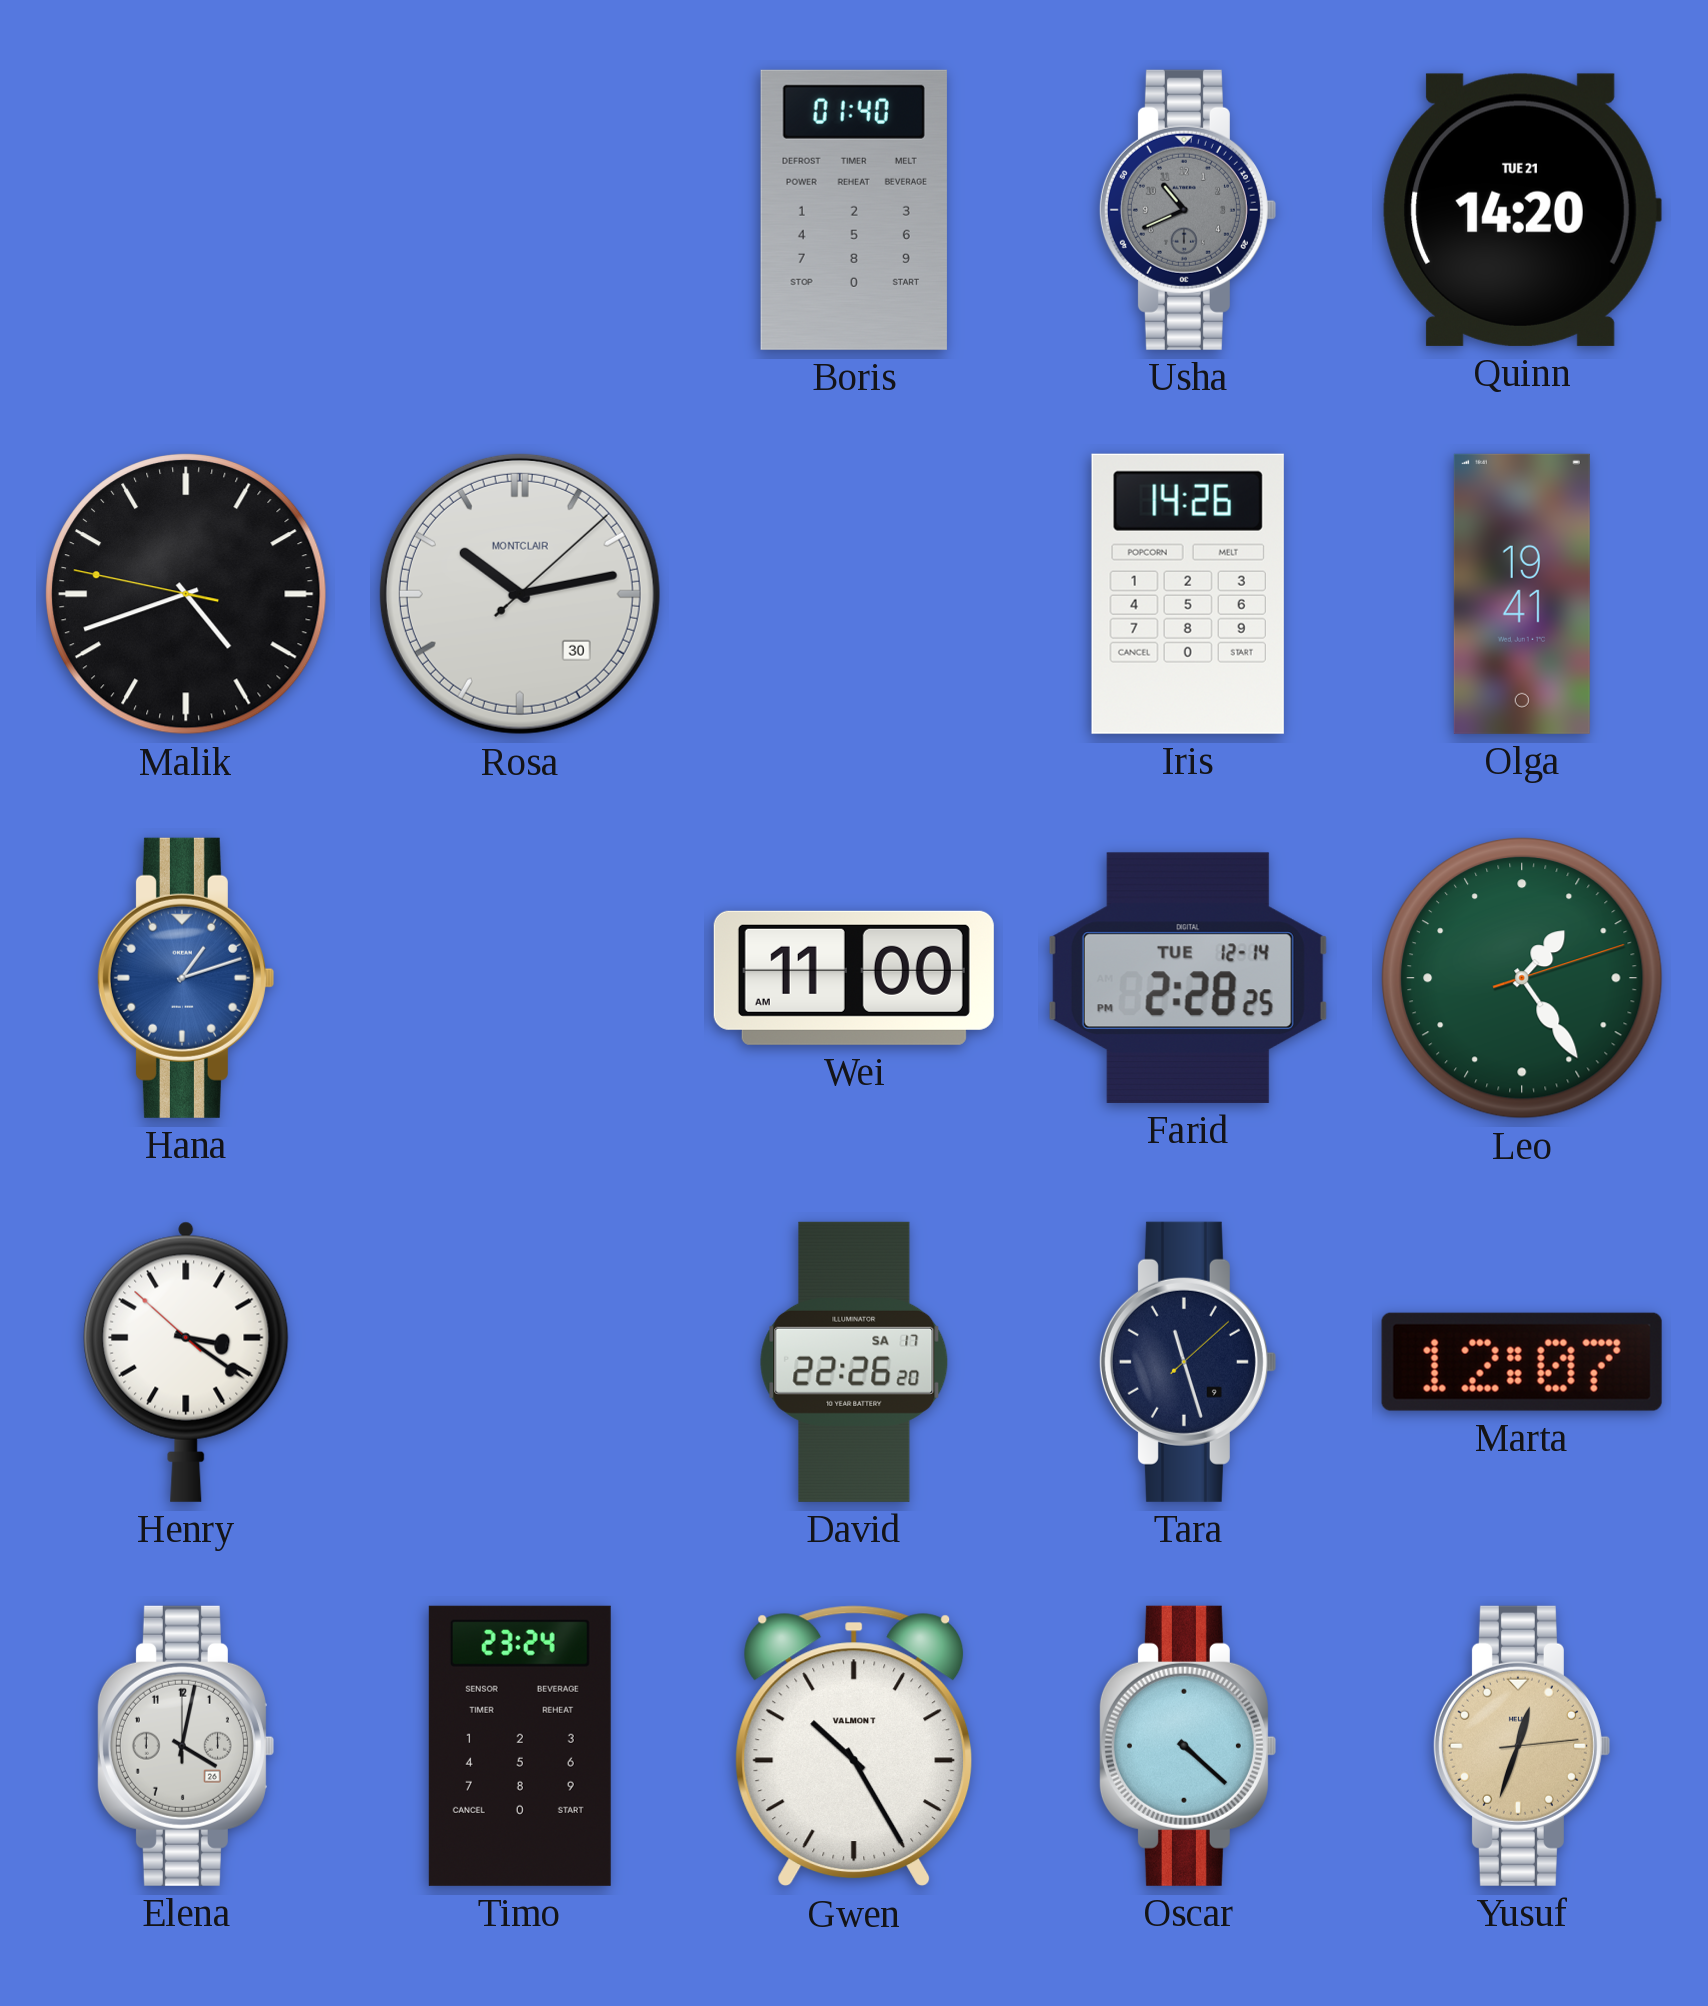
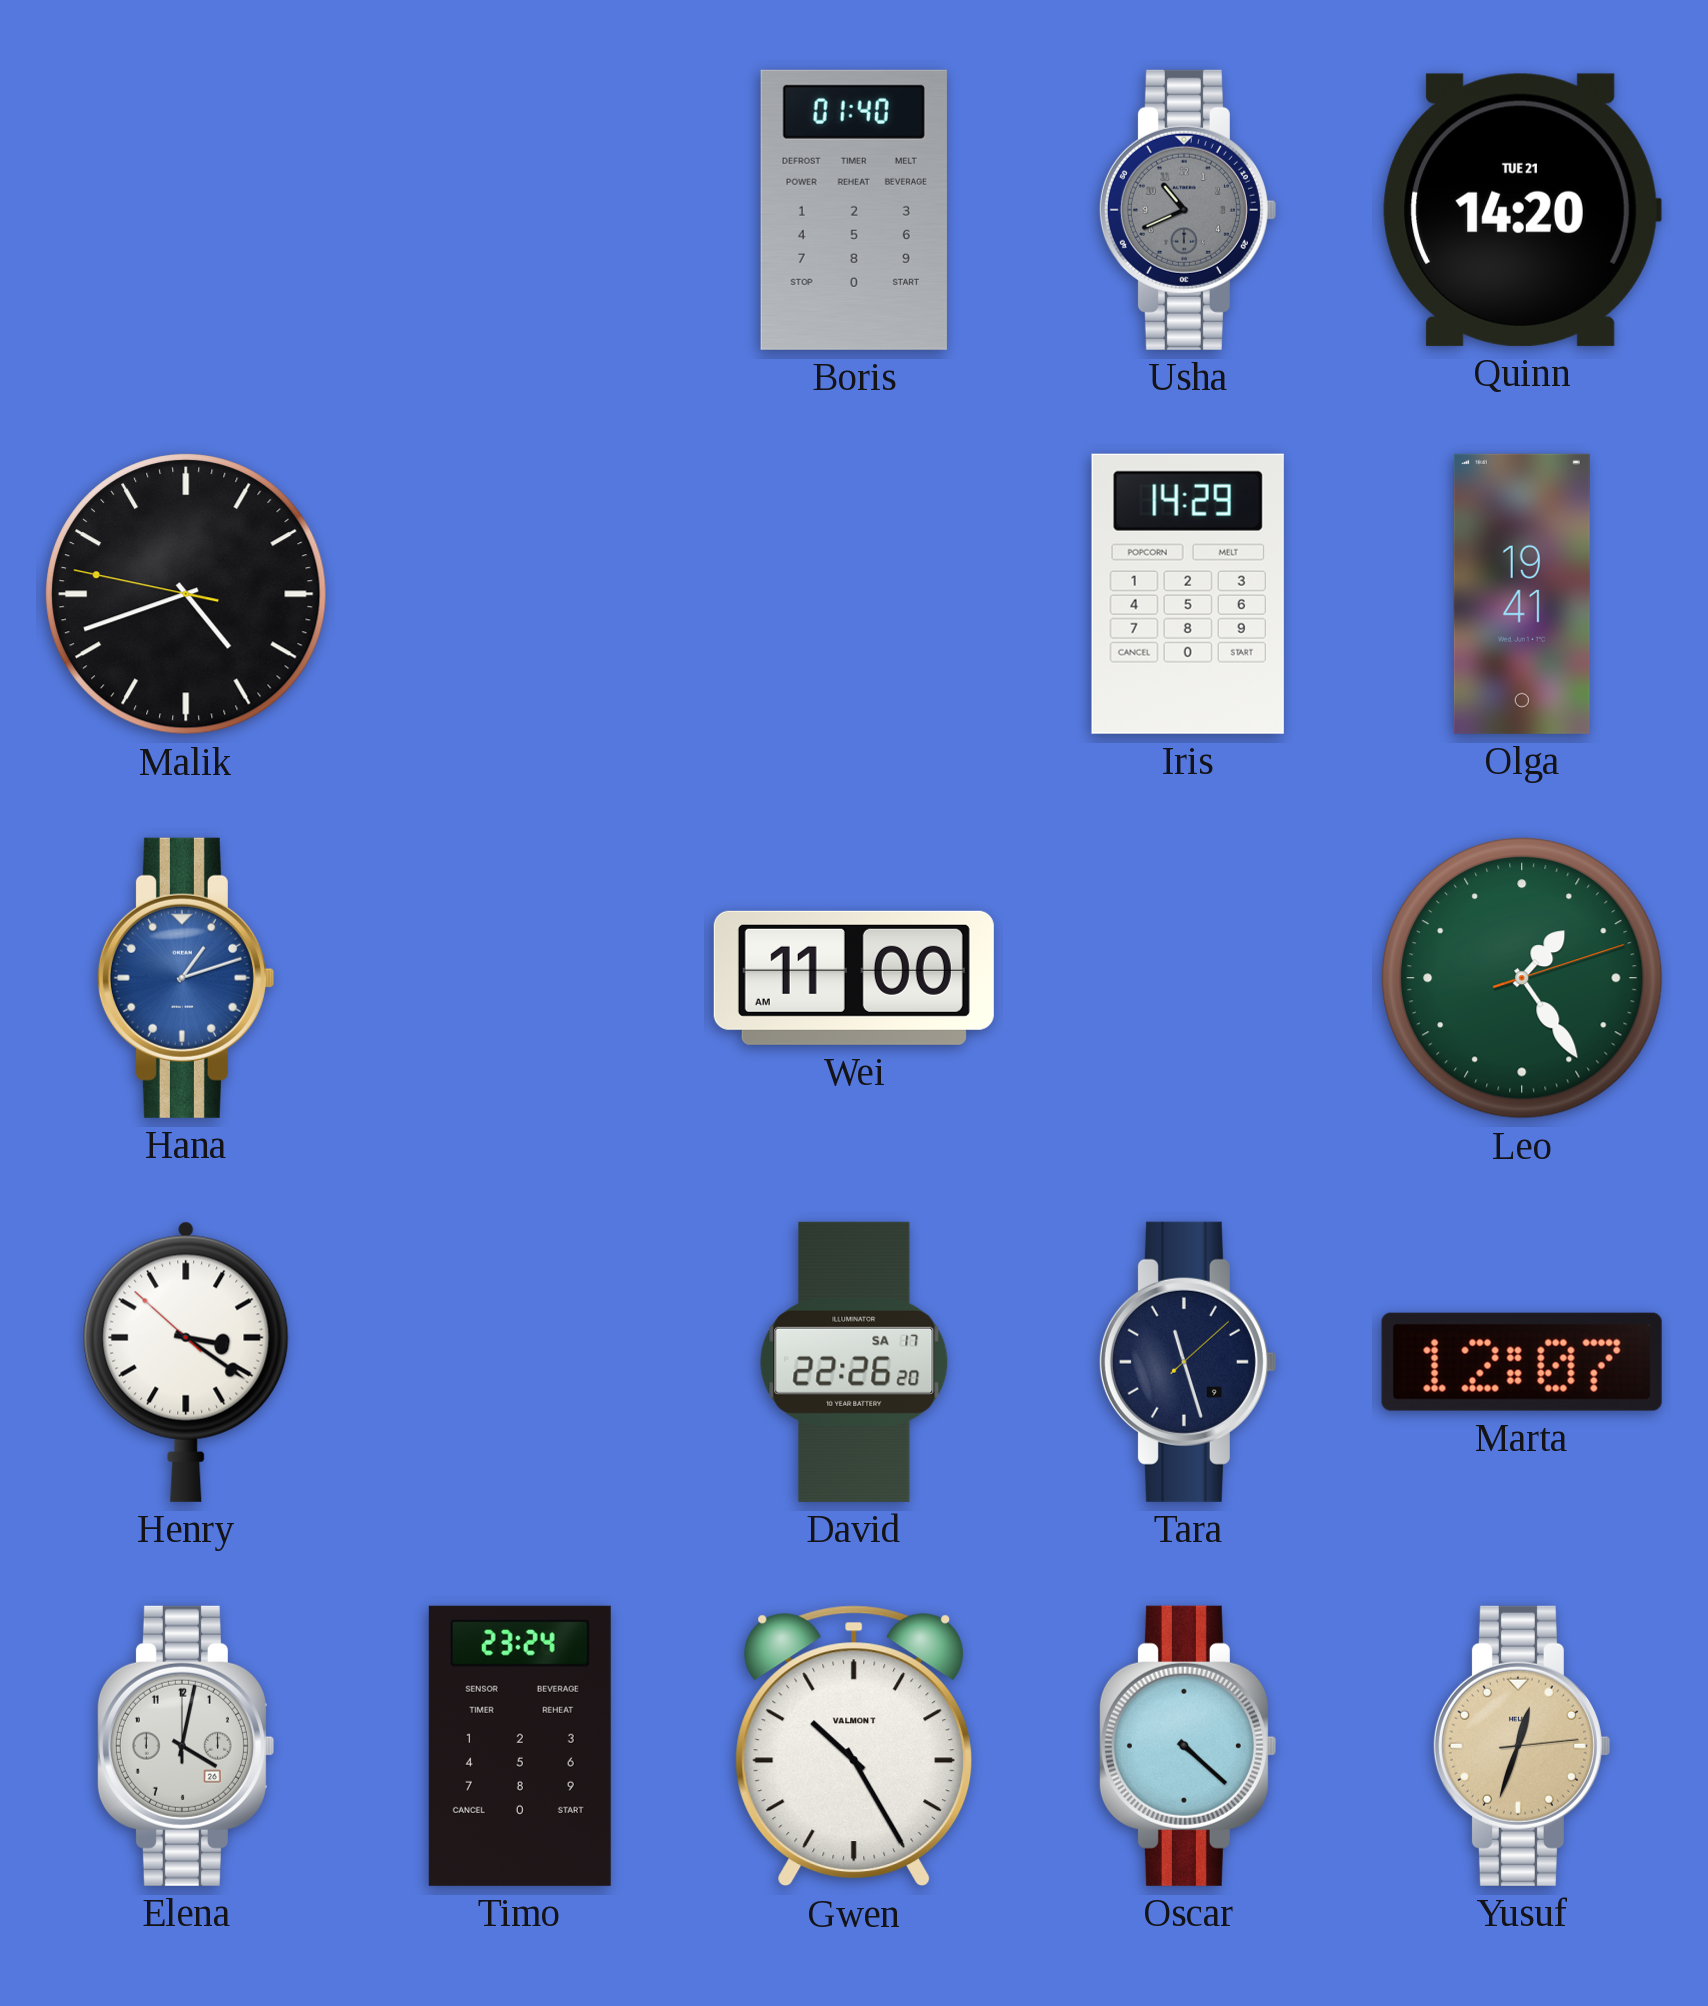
Rosa: 10:13 -> none
Iris: 14:26 -> 14:29
Farid: 2:28 -> none
